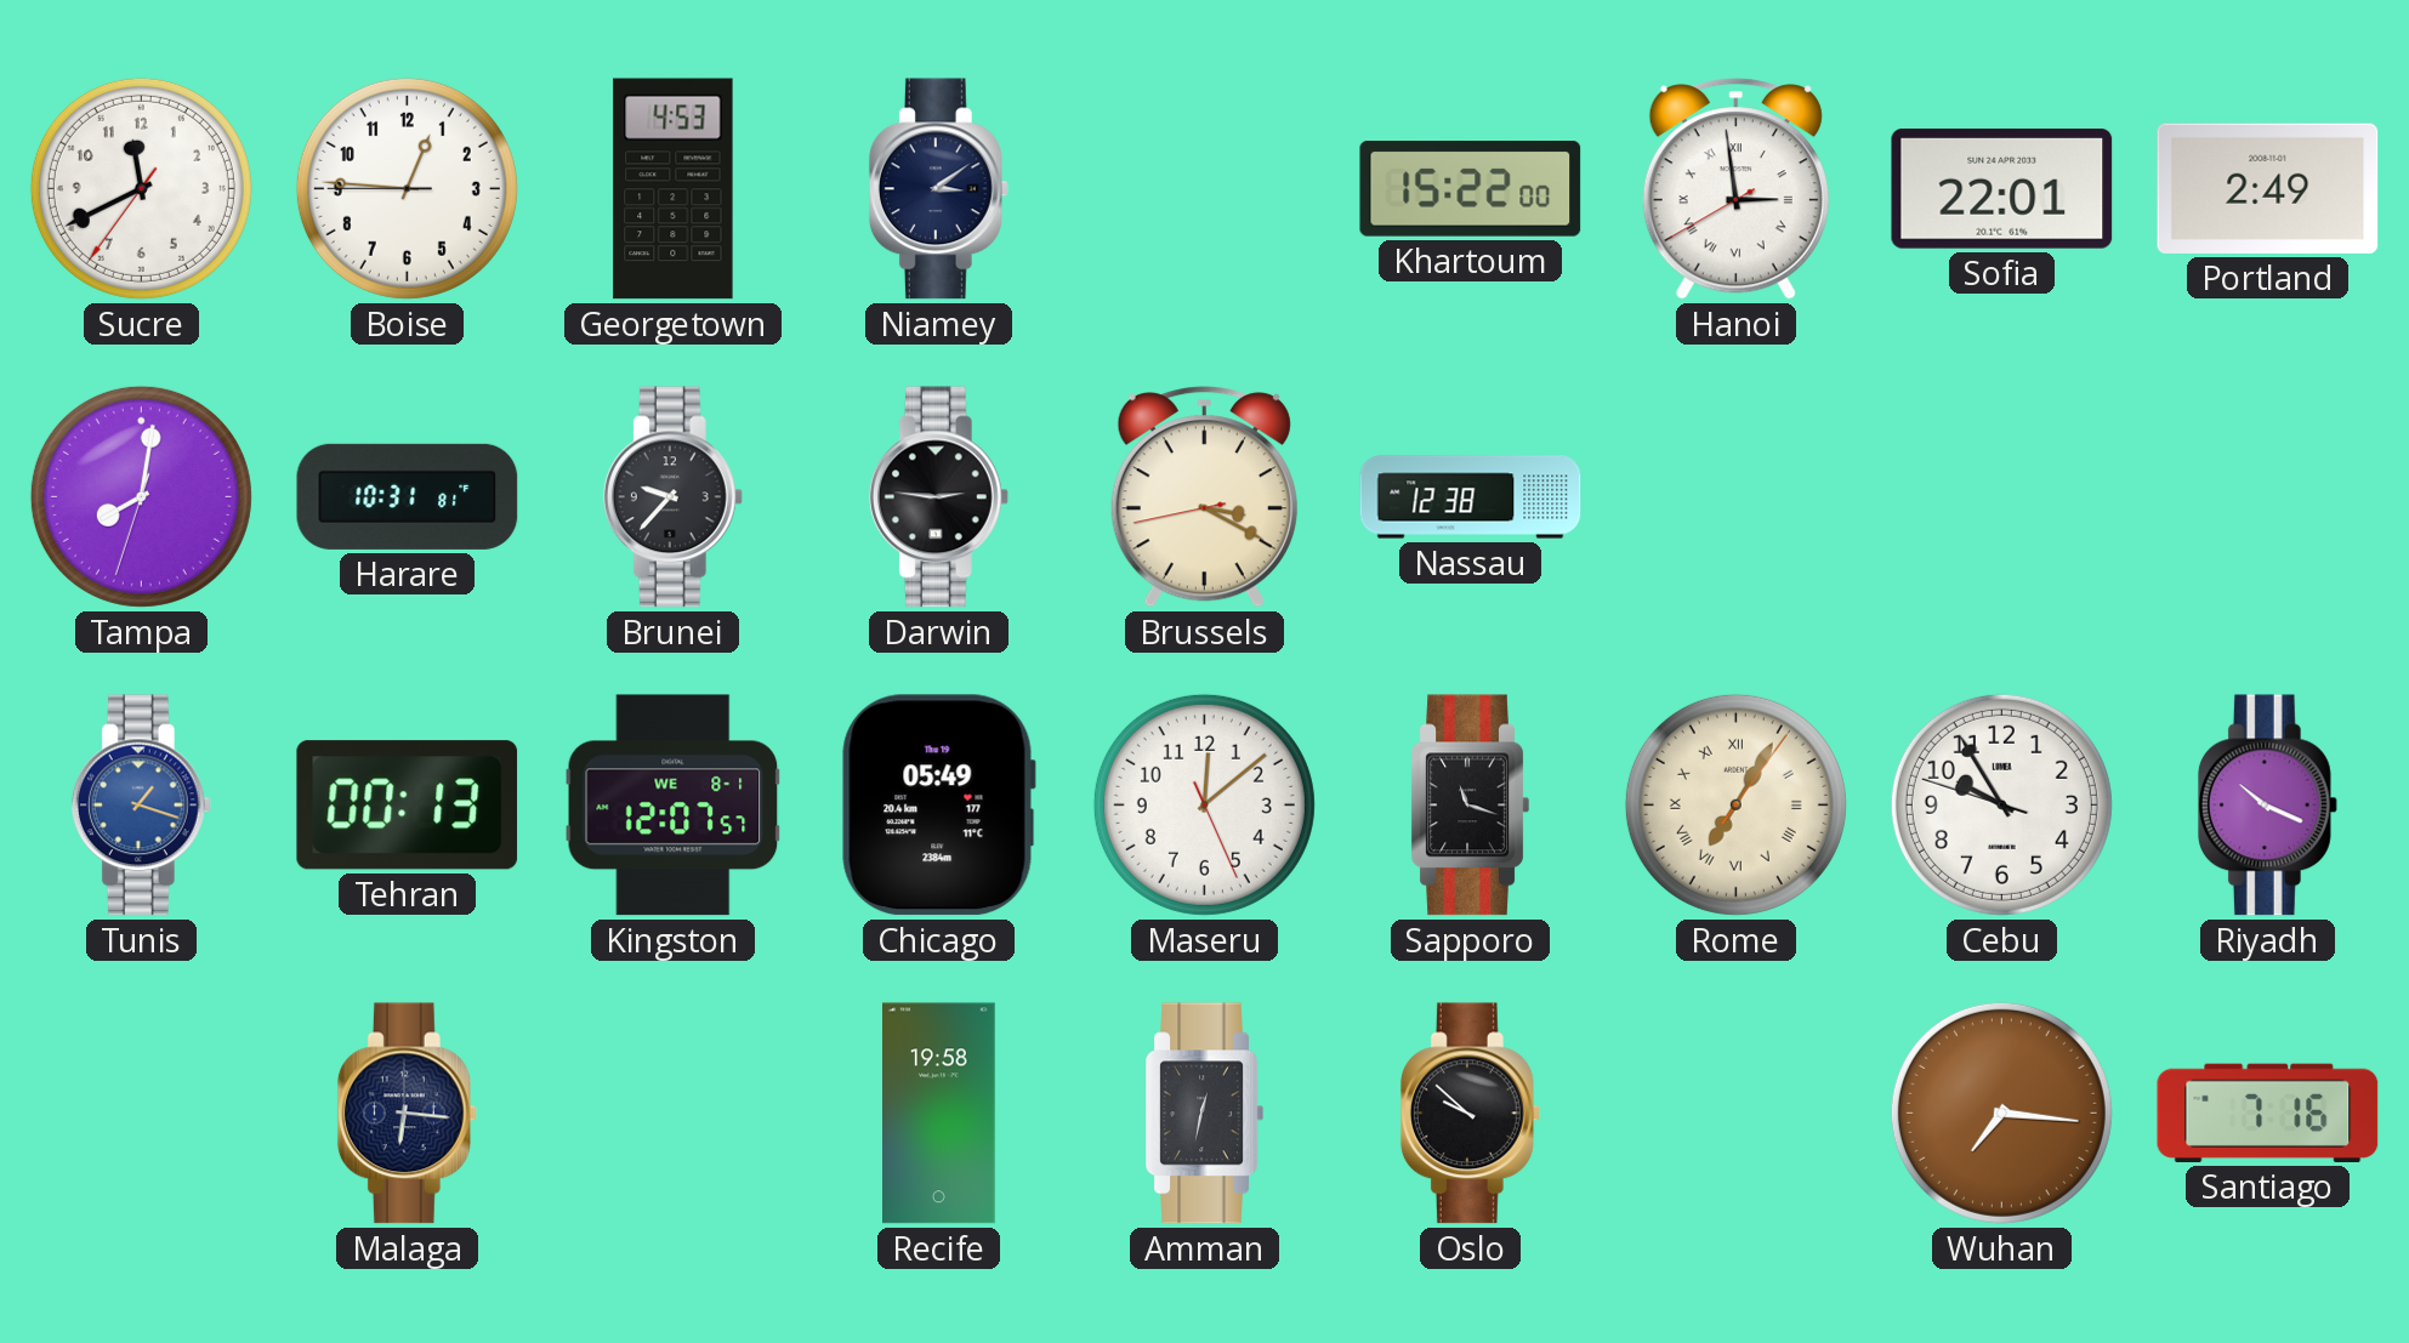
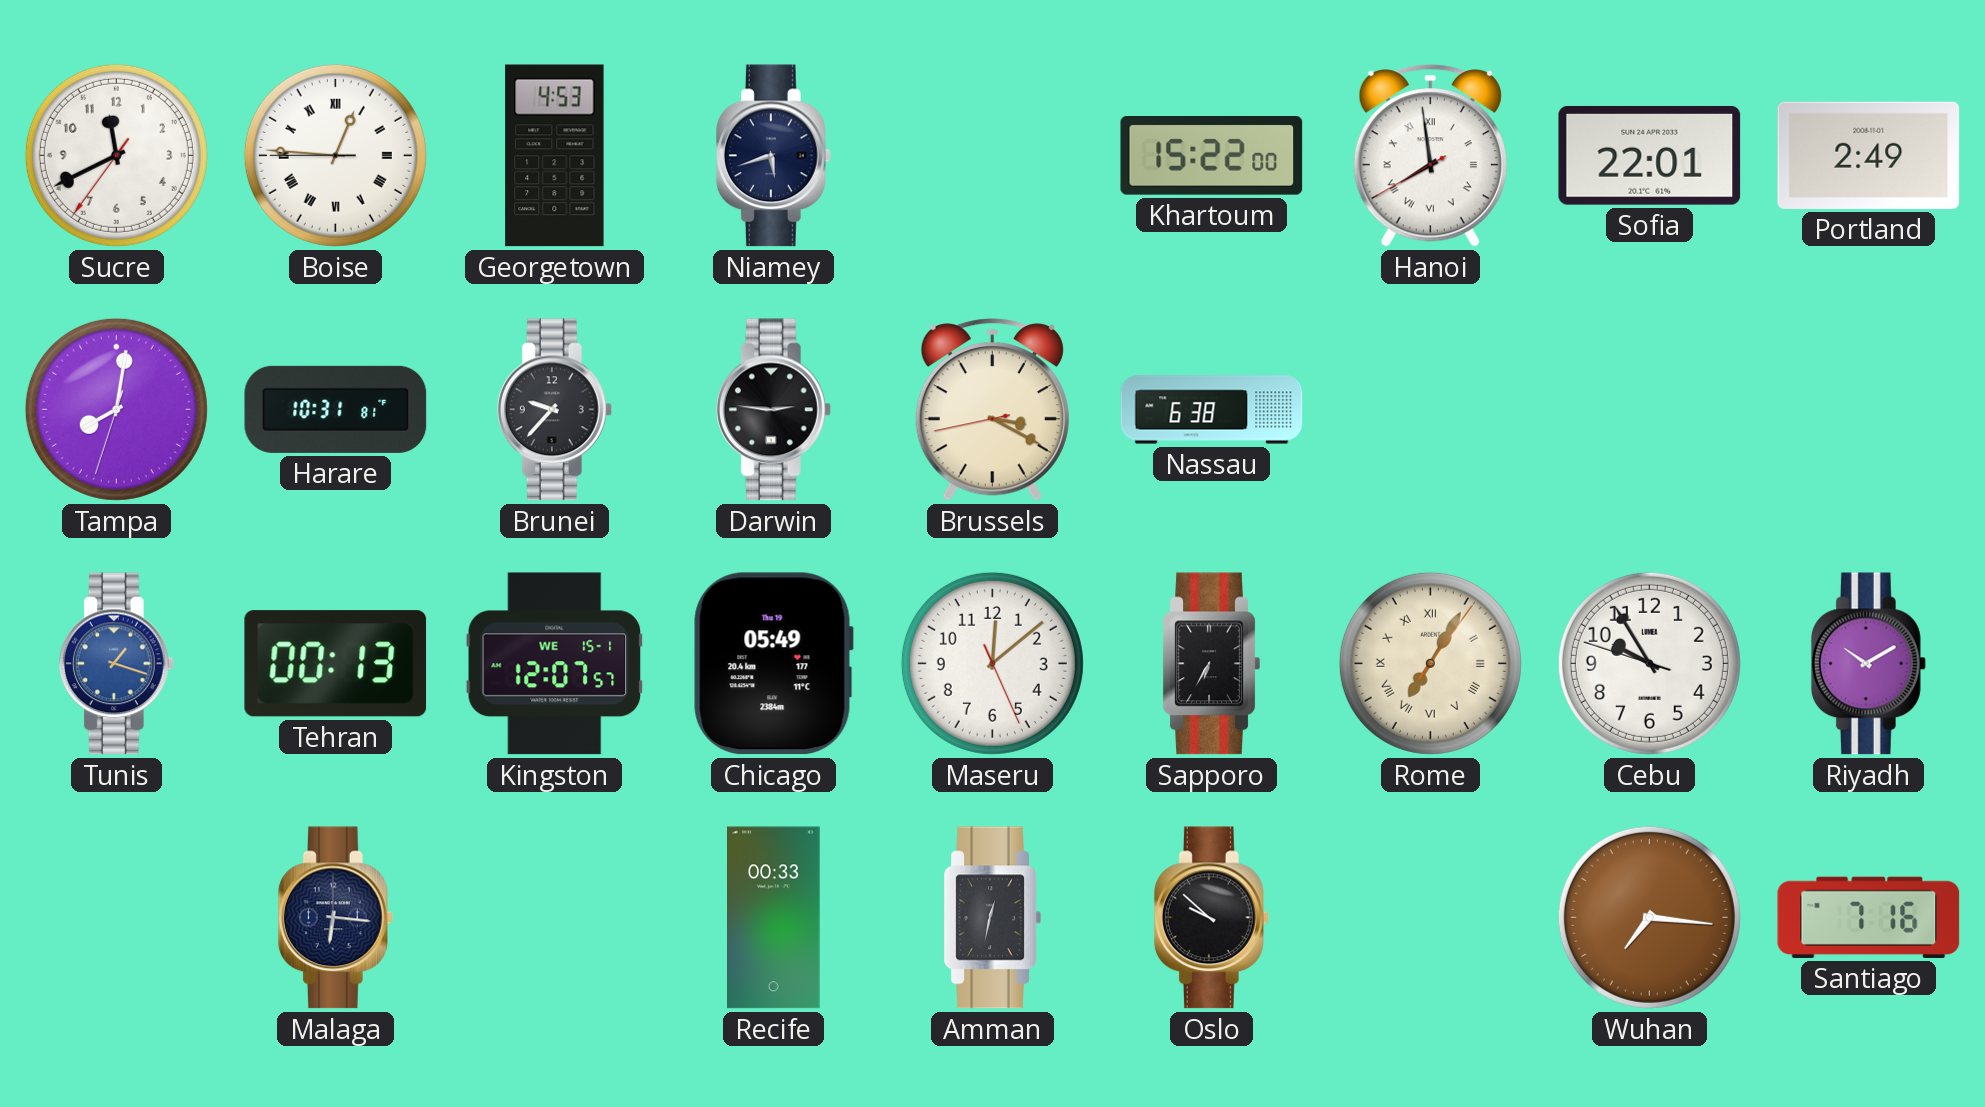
Boise numerals: Arabic -> Roman
Niamey: 3:09 -> 5:42
Hanoi: 2:58 -> 7:58
Nassau: 12:38 -> 6:38
Kingston date: WE 8-1 -> WE 15-1
Sapporo: 11:18 -> 6:35
Riyadh: 10:19 -> 10:10
Recife: 19:58 -> 00:33
